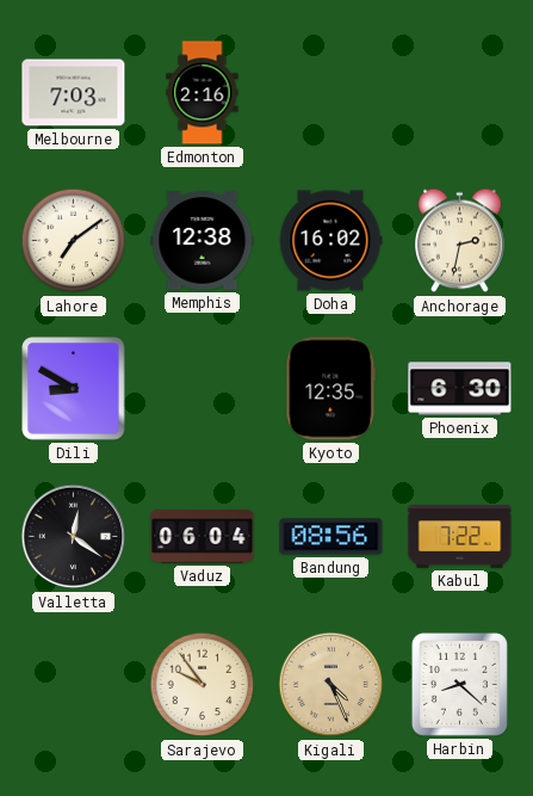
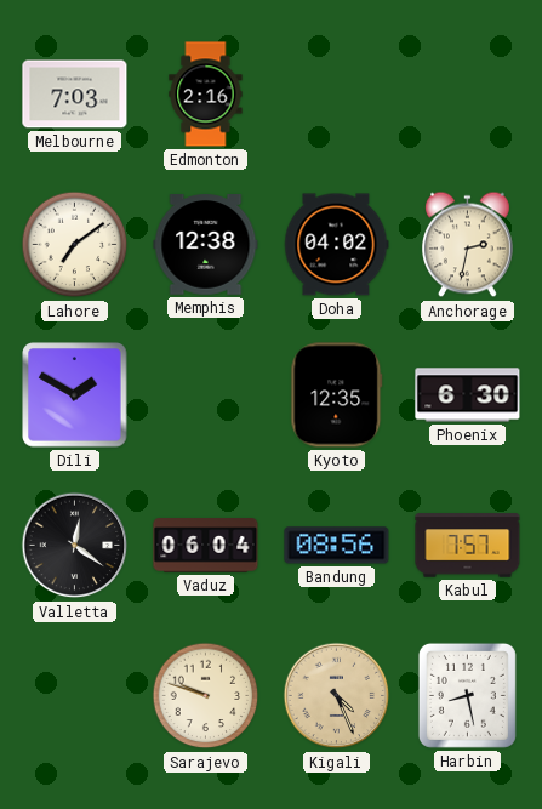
Doha: 16:02 -> 04:02
Dili: 8:50 -> 1:50
Kabul: 7:22 -> 7:57
Sarajevo: 9:54 -> 9:48
Harbin: 8:22 -> 8:28
